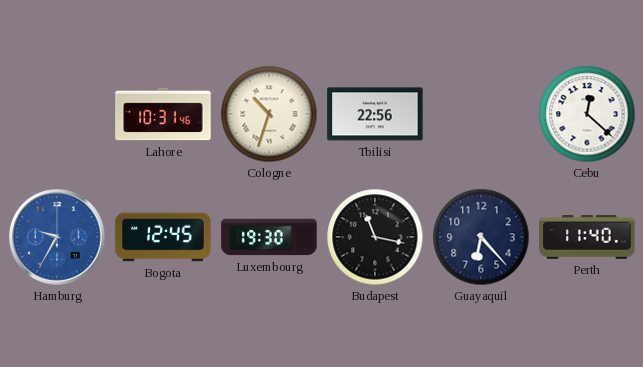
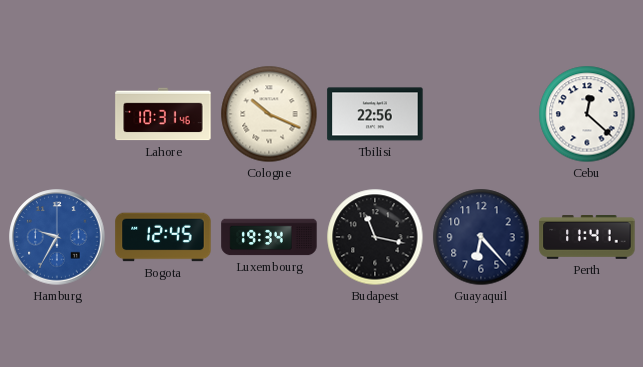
Cologne: 10:33 -> 10:19
Luxembourg: 19:30 -> 19:34
Perth: 11:40 -> 11:41
